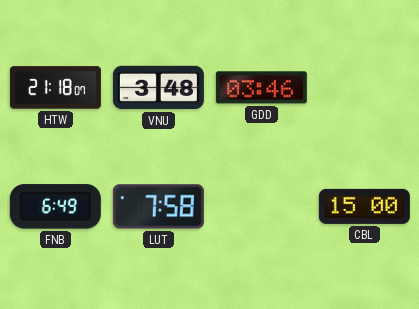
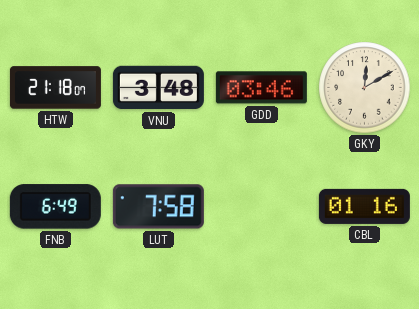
GKY: none -> 12:10
CBL: 15:00 -> 01:16
